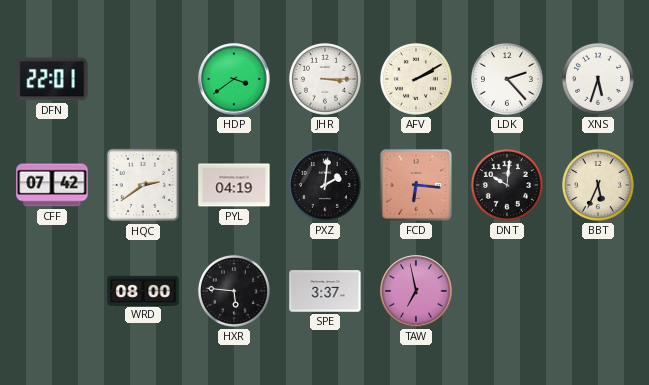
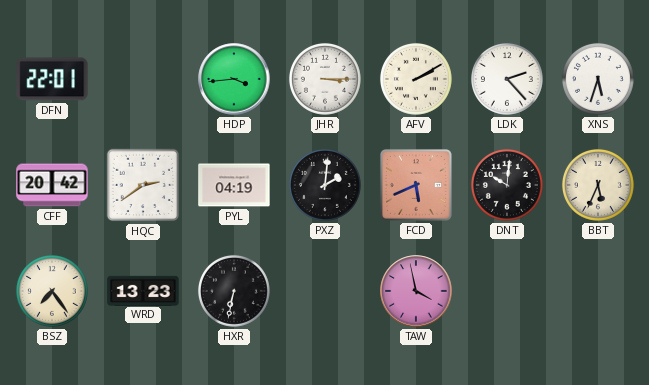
HDP: 3:39 -> 3:44
CFF: 07:42 -> 20:42
FCD: 6:16 -> 5:41
BSZ: none -> 7:24
WRD: 08:00 -> 13:23
HXR: 5:46 -> 6:32
SPE: 3:37 -> none
TAW: 6:58 -> 3:58
